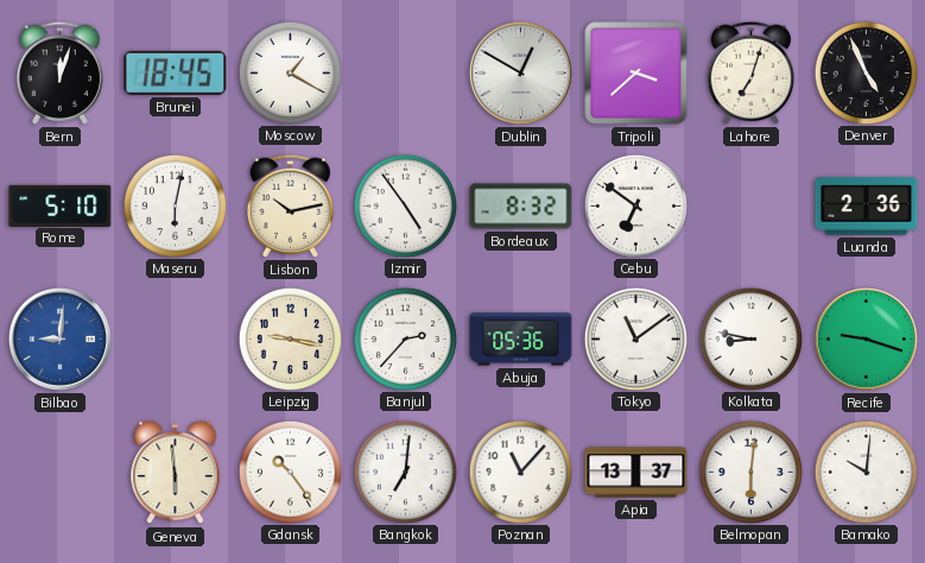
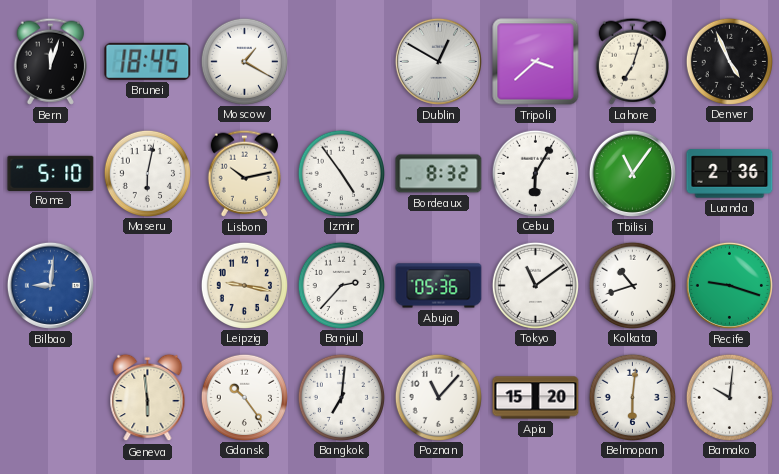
Cebu: 6:51 -> 6:05
Tbilisi: none -> 11:06
Kolkata: 8:47 -> 10:42
Apia: 13:37 -> 15:20
